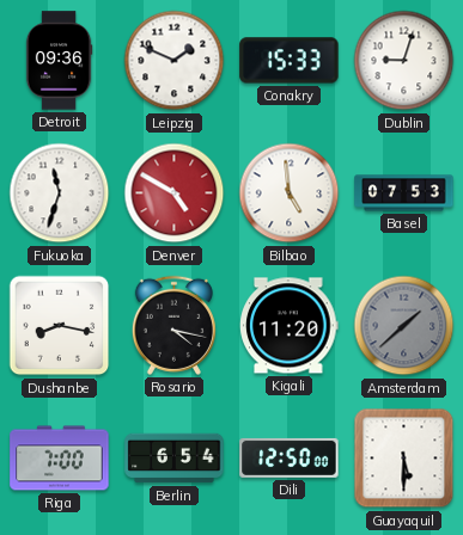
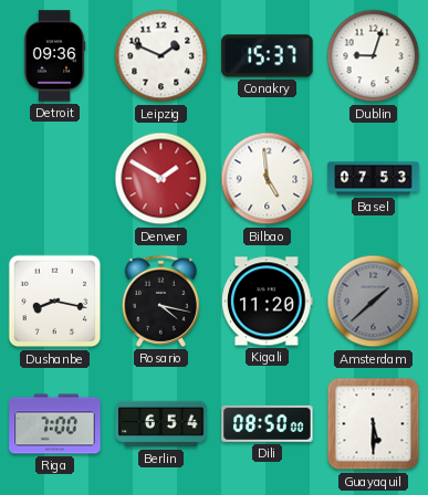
Conakry: 15:33 -> 15:37
Fukuoka: 11:33 -> none
Denver: 4:50 -> 1:50
Dili: 12:50 -> 08:50
